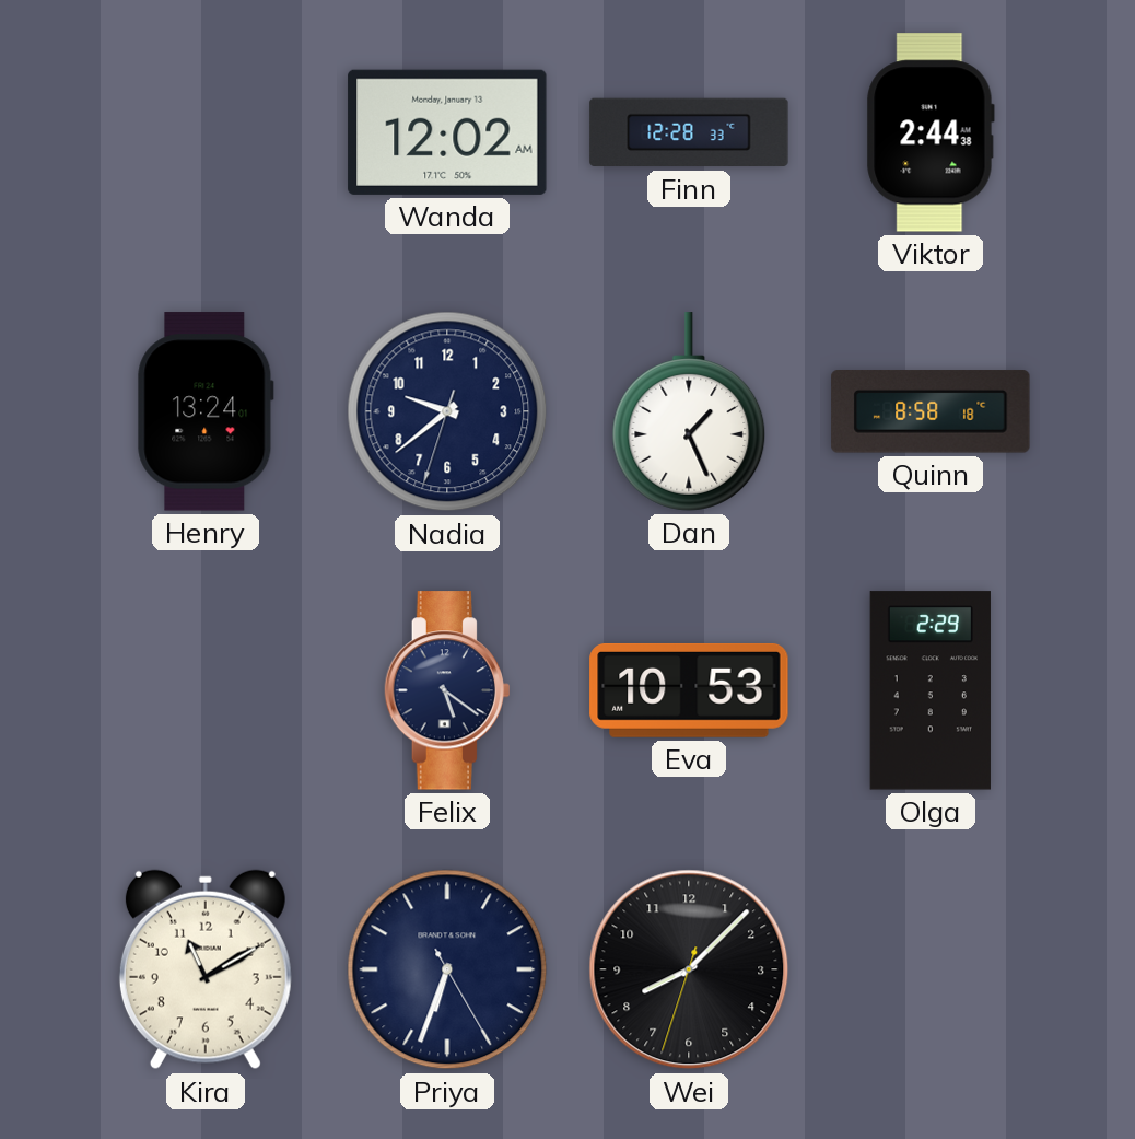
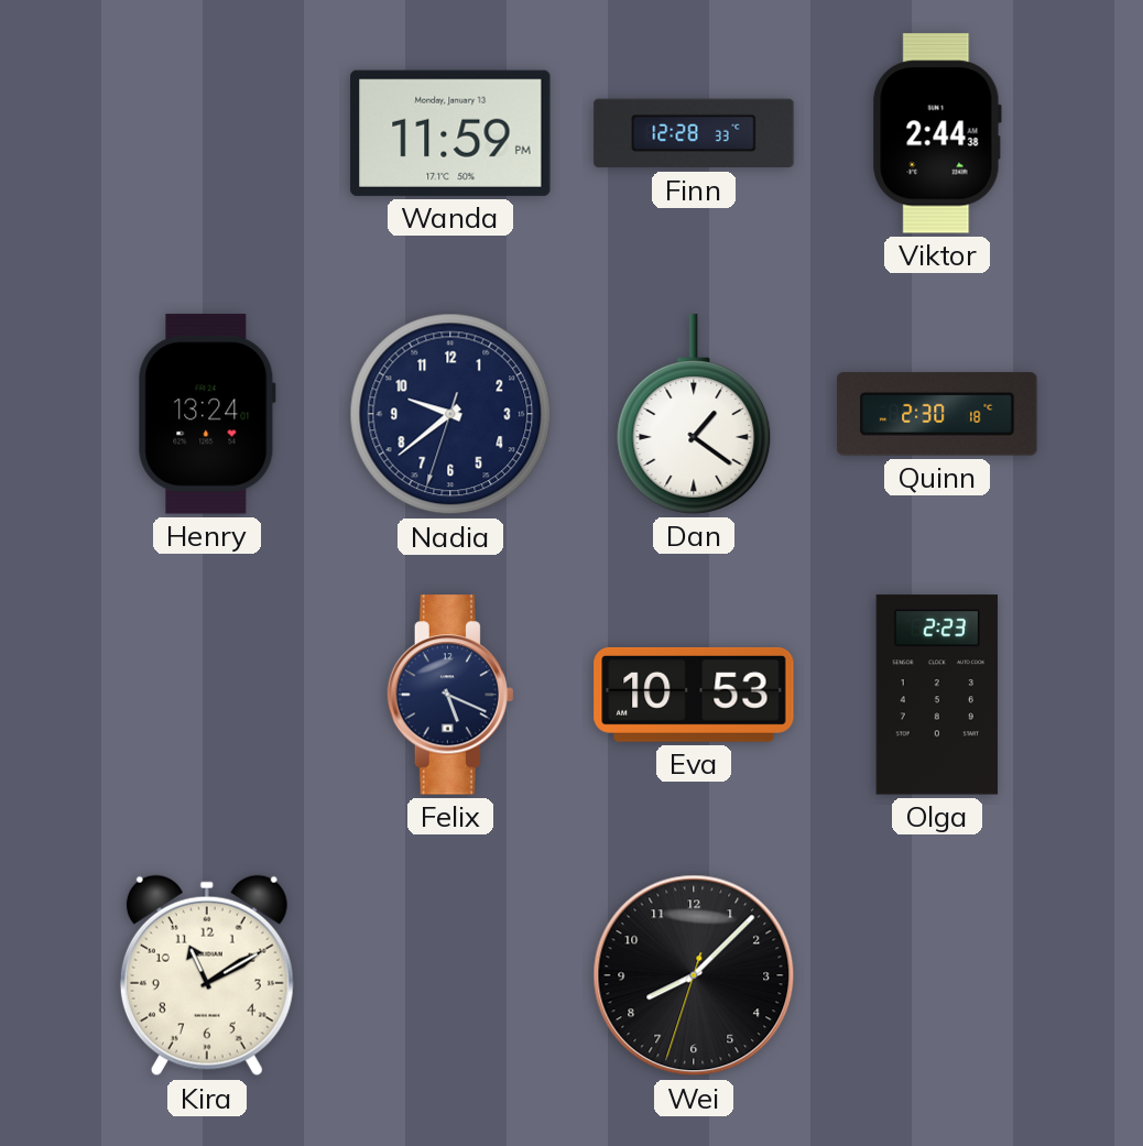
Wanda: 12:02 -> 11:59
Dan: 1:26 -> 1:21
Quinn: 8:58 -> 2:30
Felix: 5:21 -> 5:19
Olga: 2:29 -> 2:23
Priya: 6:33 -> none
